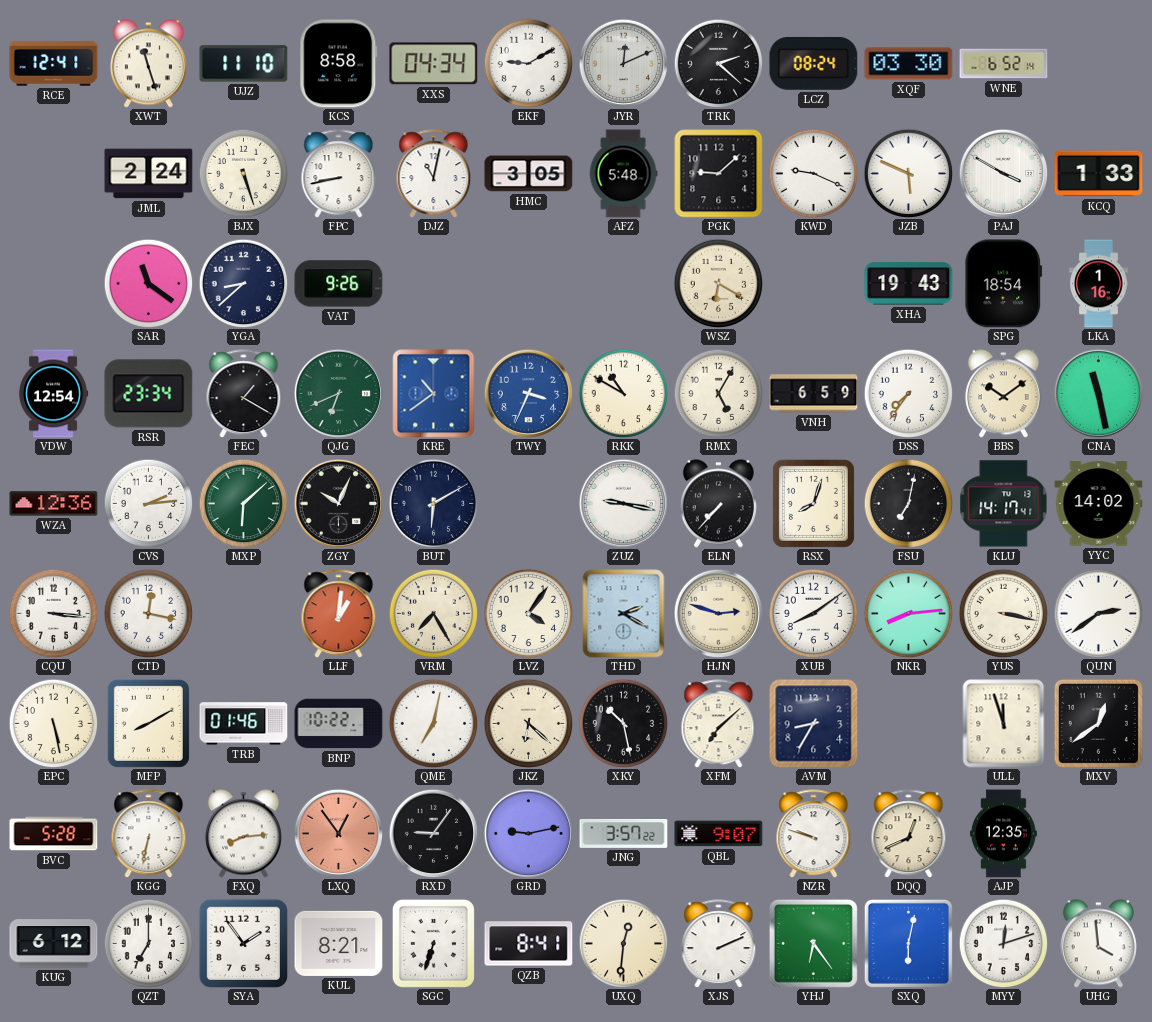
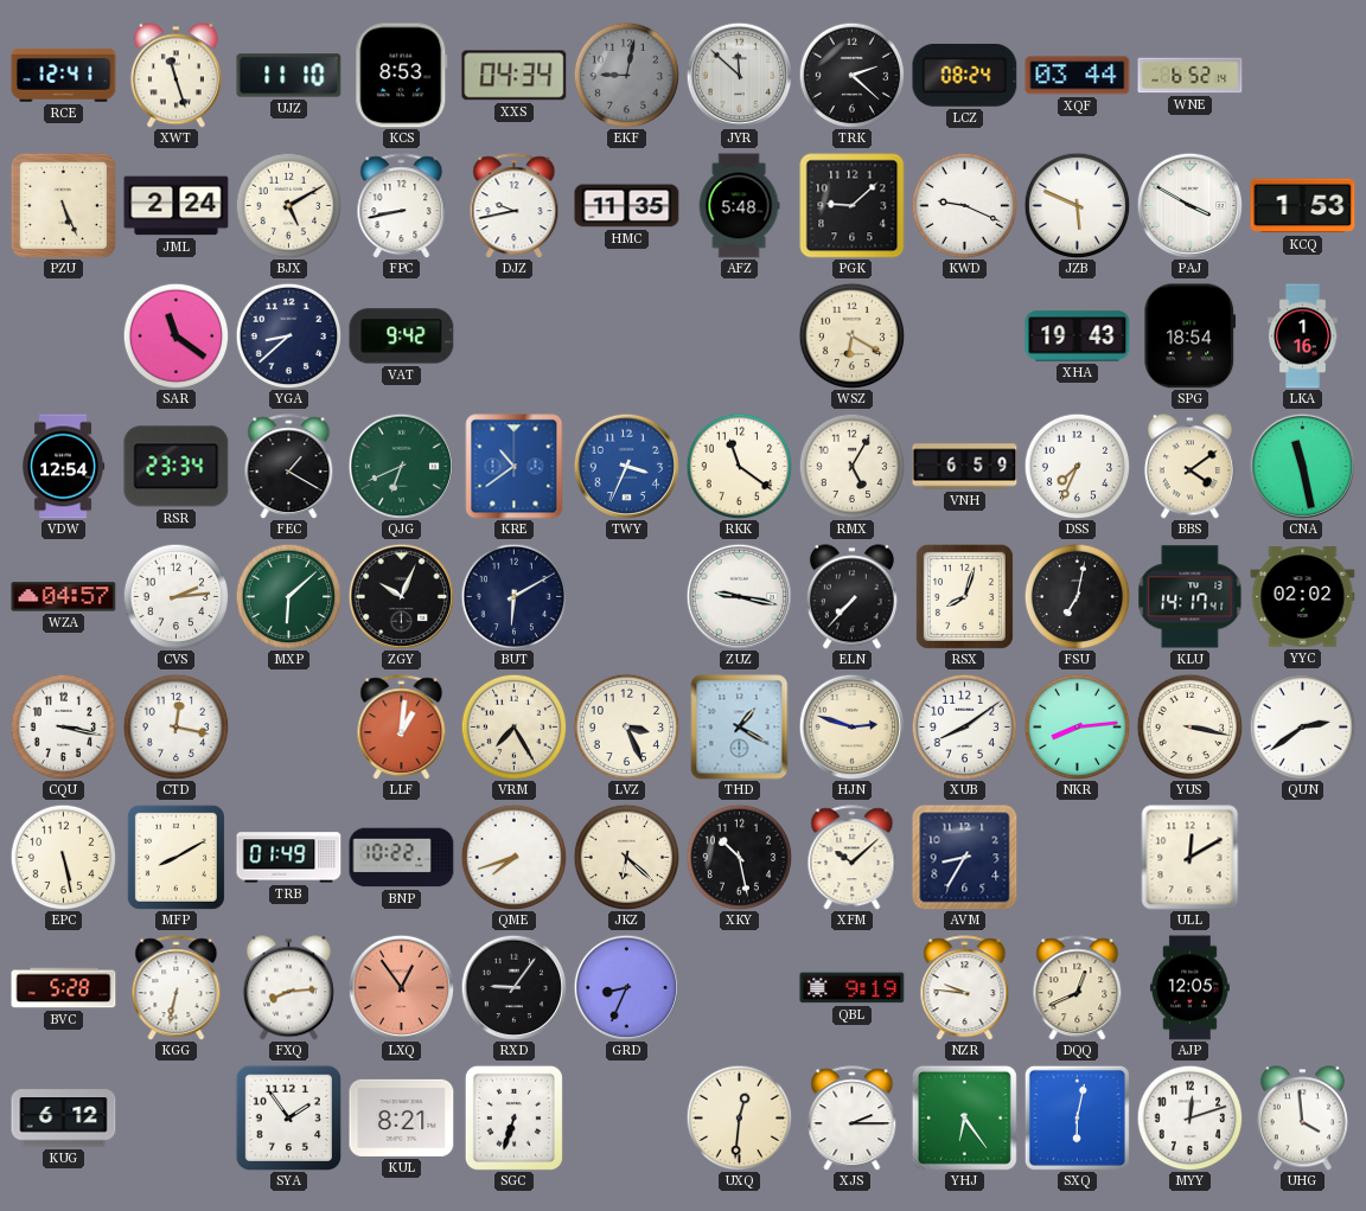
KCS: 8:58 -> 8:53
EKF: 9:10 -> 9:02
EKF dial: white -> grey
JYR: 12:11 -> 11:52
XQF: 03:30 -> 03:44
PZU: none -> 5:26
BJX: 5:27 -> 5:10
DJZ: 11:02 -> 9:43
HMC: 3:05 -> 11:35
KCQ: 1:33 -> 1:53
VAT: 9:26 -> 9:42
RKK: 10:50 -> 11:21
DSS: 7:36 -> 7:34
BBS: 10:09 -> 4:09
WZA: 12:36 -> 04:57
YYC: 14:02 -> 02:02
CQU: 3:16 -> 3:17
LVZ: 4:06 -> 3:26
THD: 2:20 -> 1:20
TRB: 01:46 -> 01:49
QME: 7:02 -> 7:42
XFM: 7:08 -> 10:08
ULL: 11:57 -> 12:10
MXV: 12:39 -> none
GRD: 9:13 -> 8:34
JNG: 3:57 -> none
QBL: 9:07 -> 9:19
NZR: 9:48 -> 9:46
AJP: 12:35 -> 12:05
QZT: 7:00 -> none
QZB: 8:41 -> none
XJS: 2:11 -> 2:15
